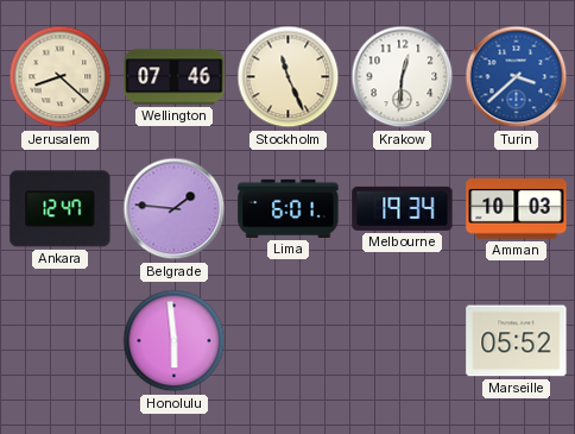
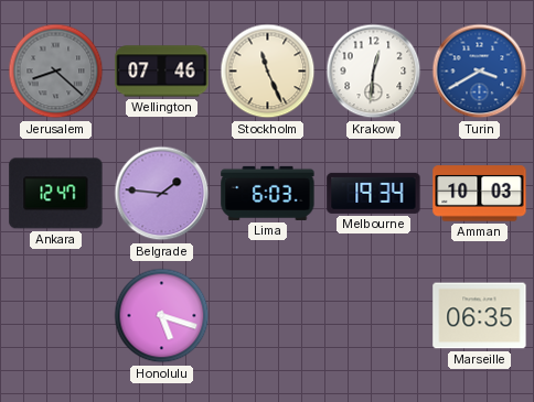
Jerusalem dial: cream -> grey
Turin: 3:38 -> 3:40
Lima: 6:01 -> 6:03
Honolulu: 5:59 -> 5:18
Marseille: 05:52 -> 06:35
